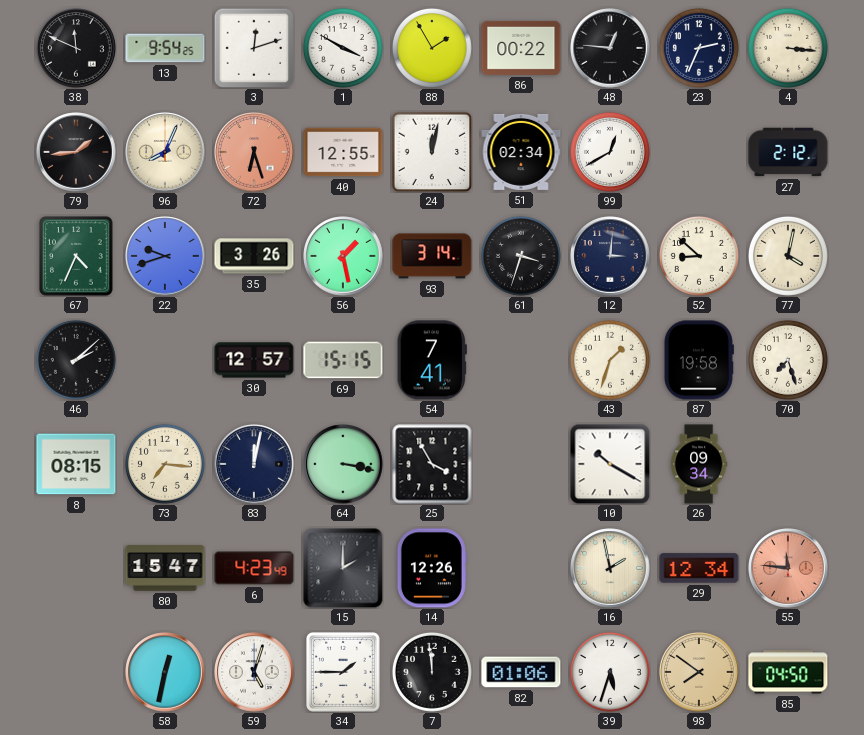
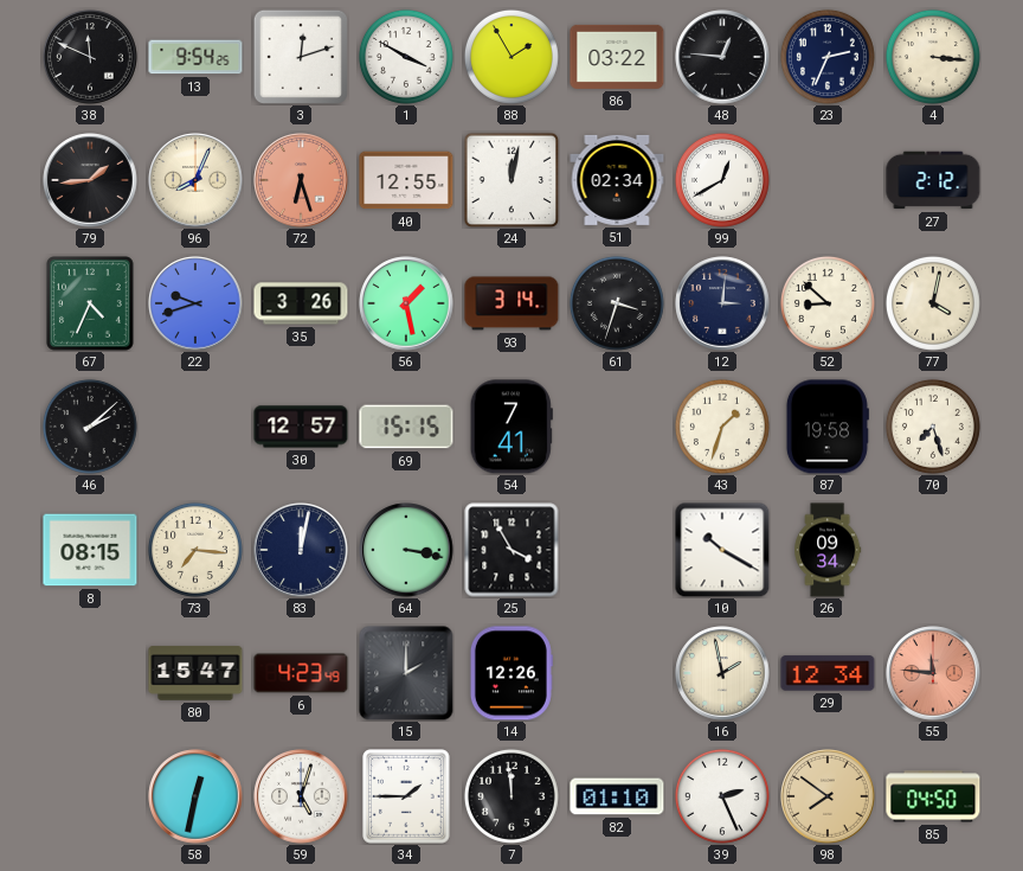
86: 00:22 -> 03:22
82: 01:06 -> 01:10
39: 5:33 -> 2:26
